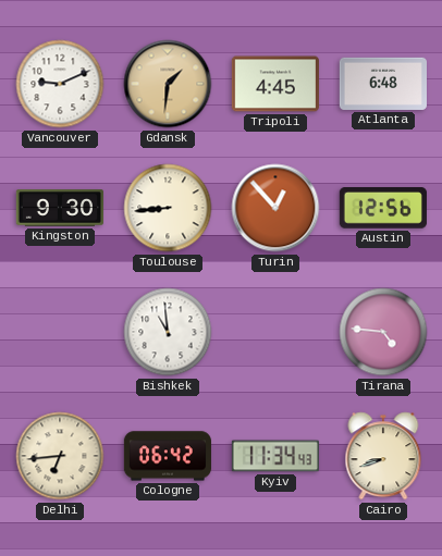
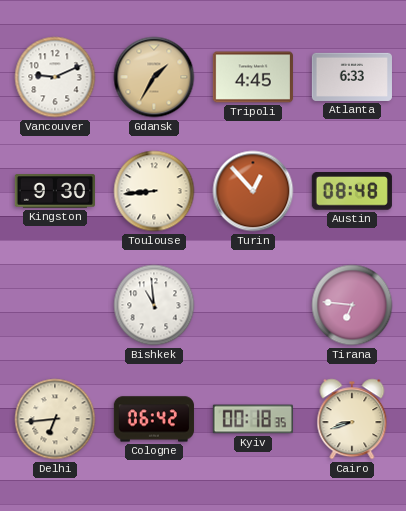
Gdansk: 1:31 -> 1:35
Atlanta: 6:48 -> 6:33
Austin: 12:56 -> 08:48
Tirana: 4:46 -> 6:46
Kyiv: 11:34 -> 00:18
